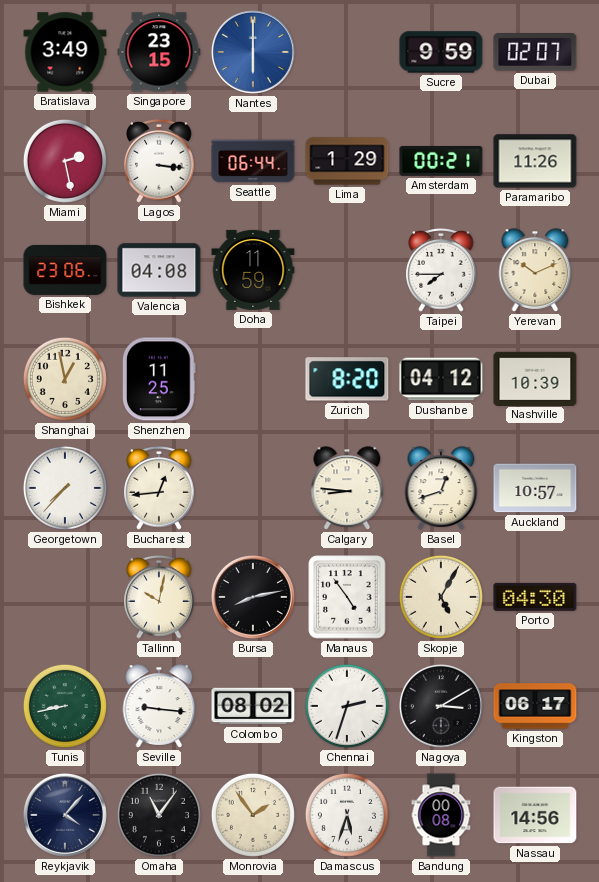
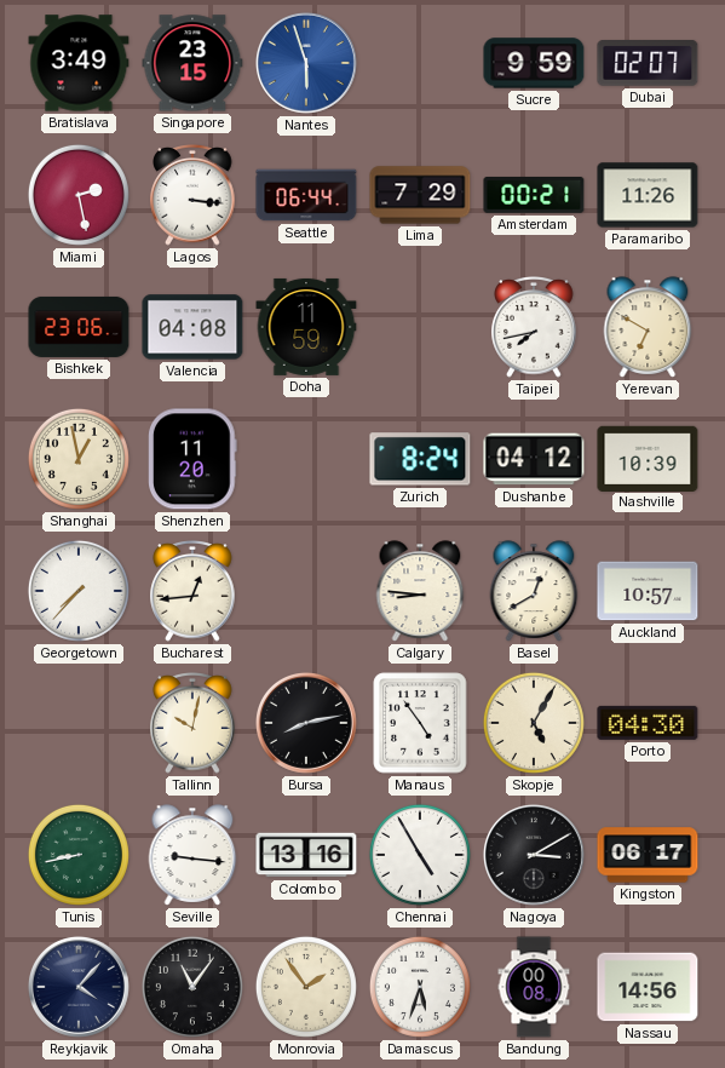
Nantes: 6:00 -> 5:57
Lima: 1:29 -> 7:29
Taipei: 7:45 -> 7:43
Yerevan: 10:11 -> 6:50
Shenzhen: 11:25 -> 11:20
Zurich: 8:20 -> 8:24
Basel: 12:42 -> 12:40
Colombo: 08:02 -> 13:16
Chennai: 2:33 -> 4:55
